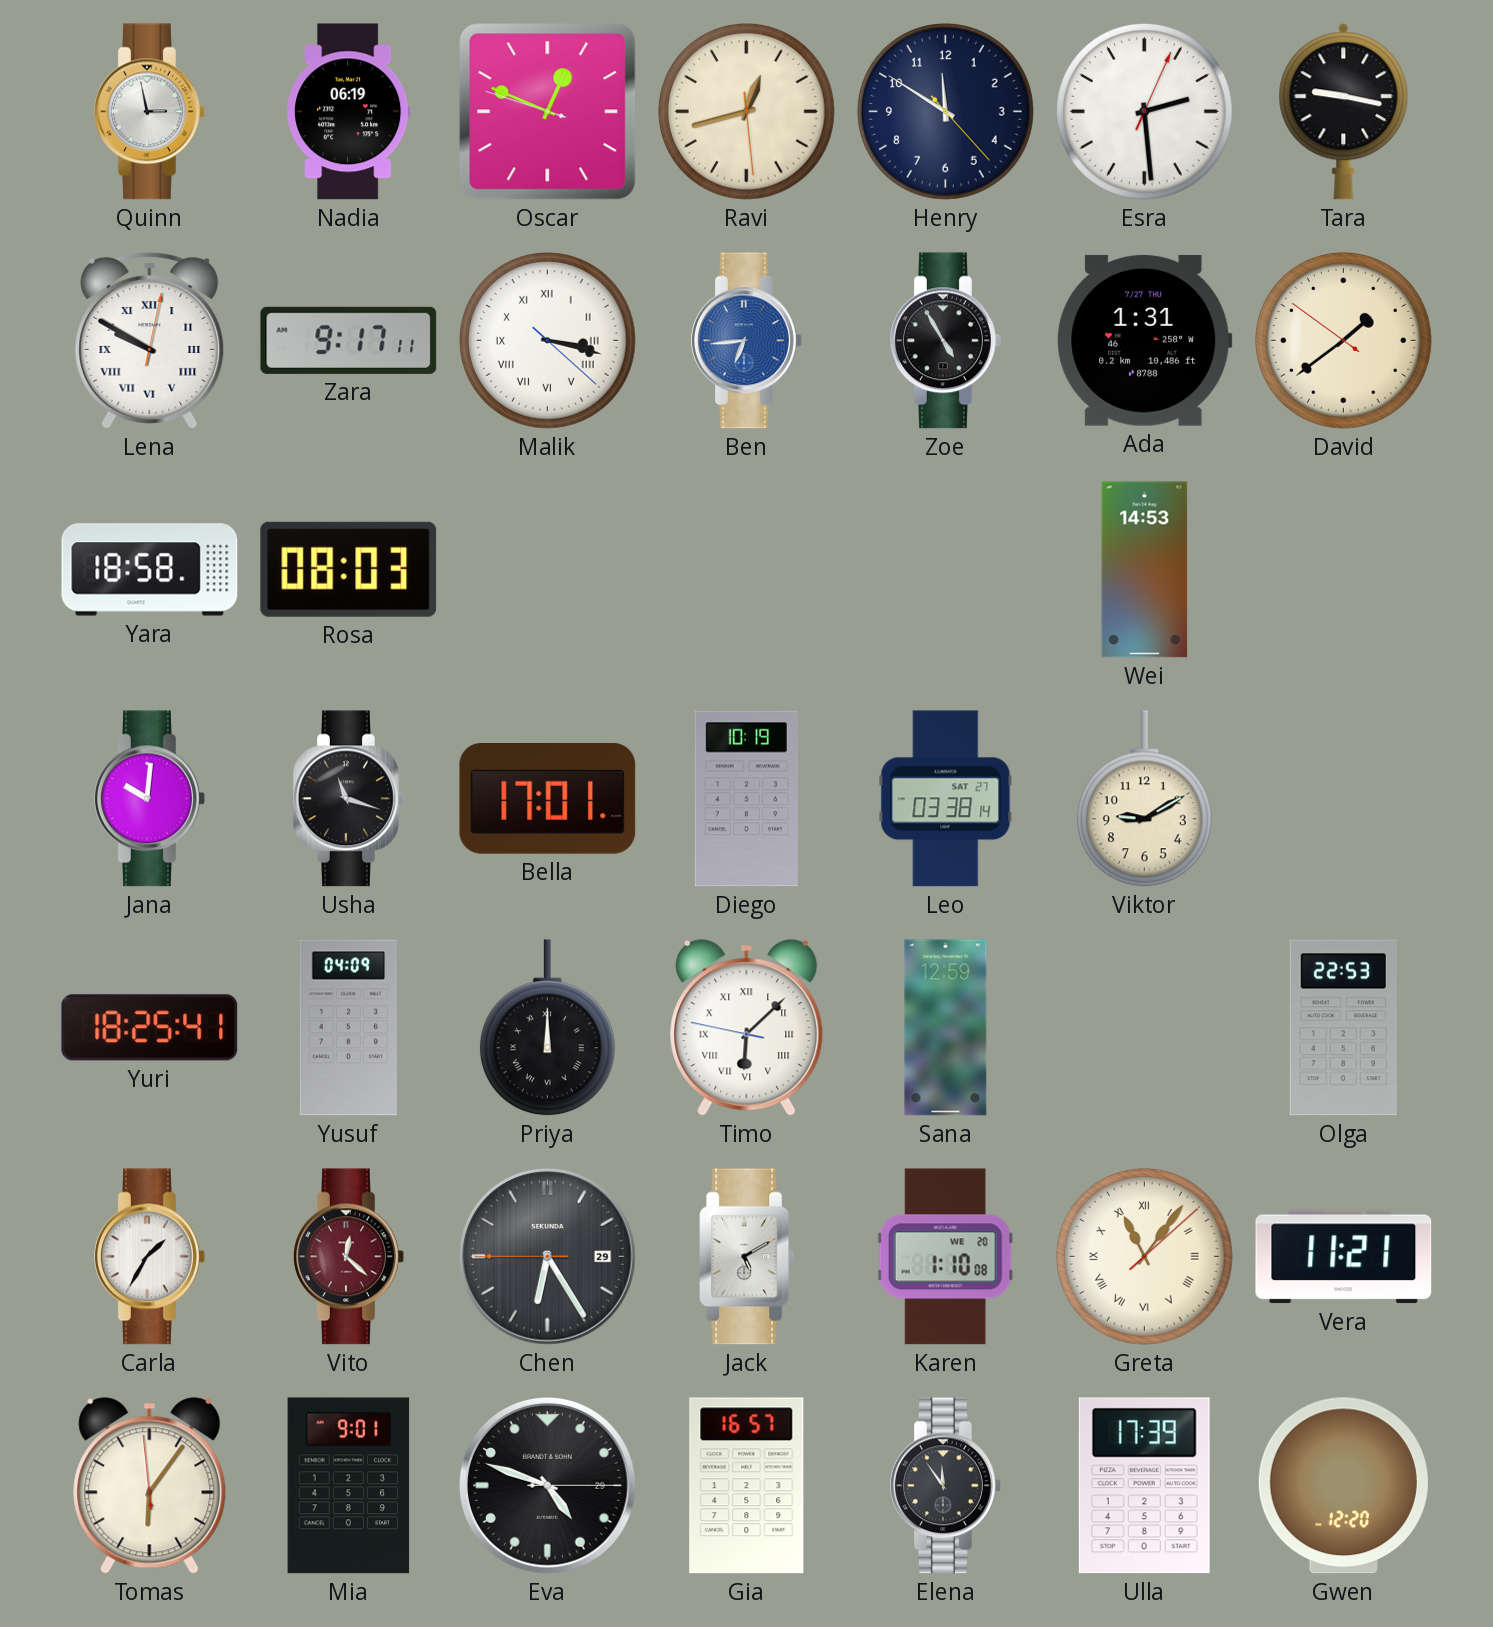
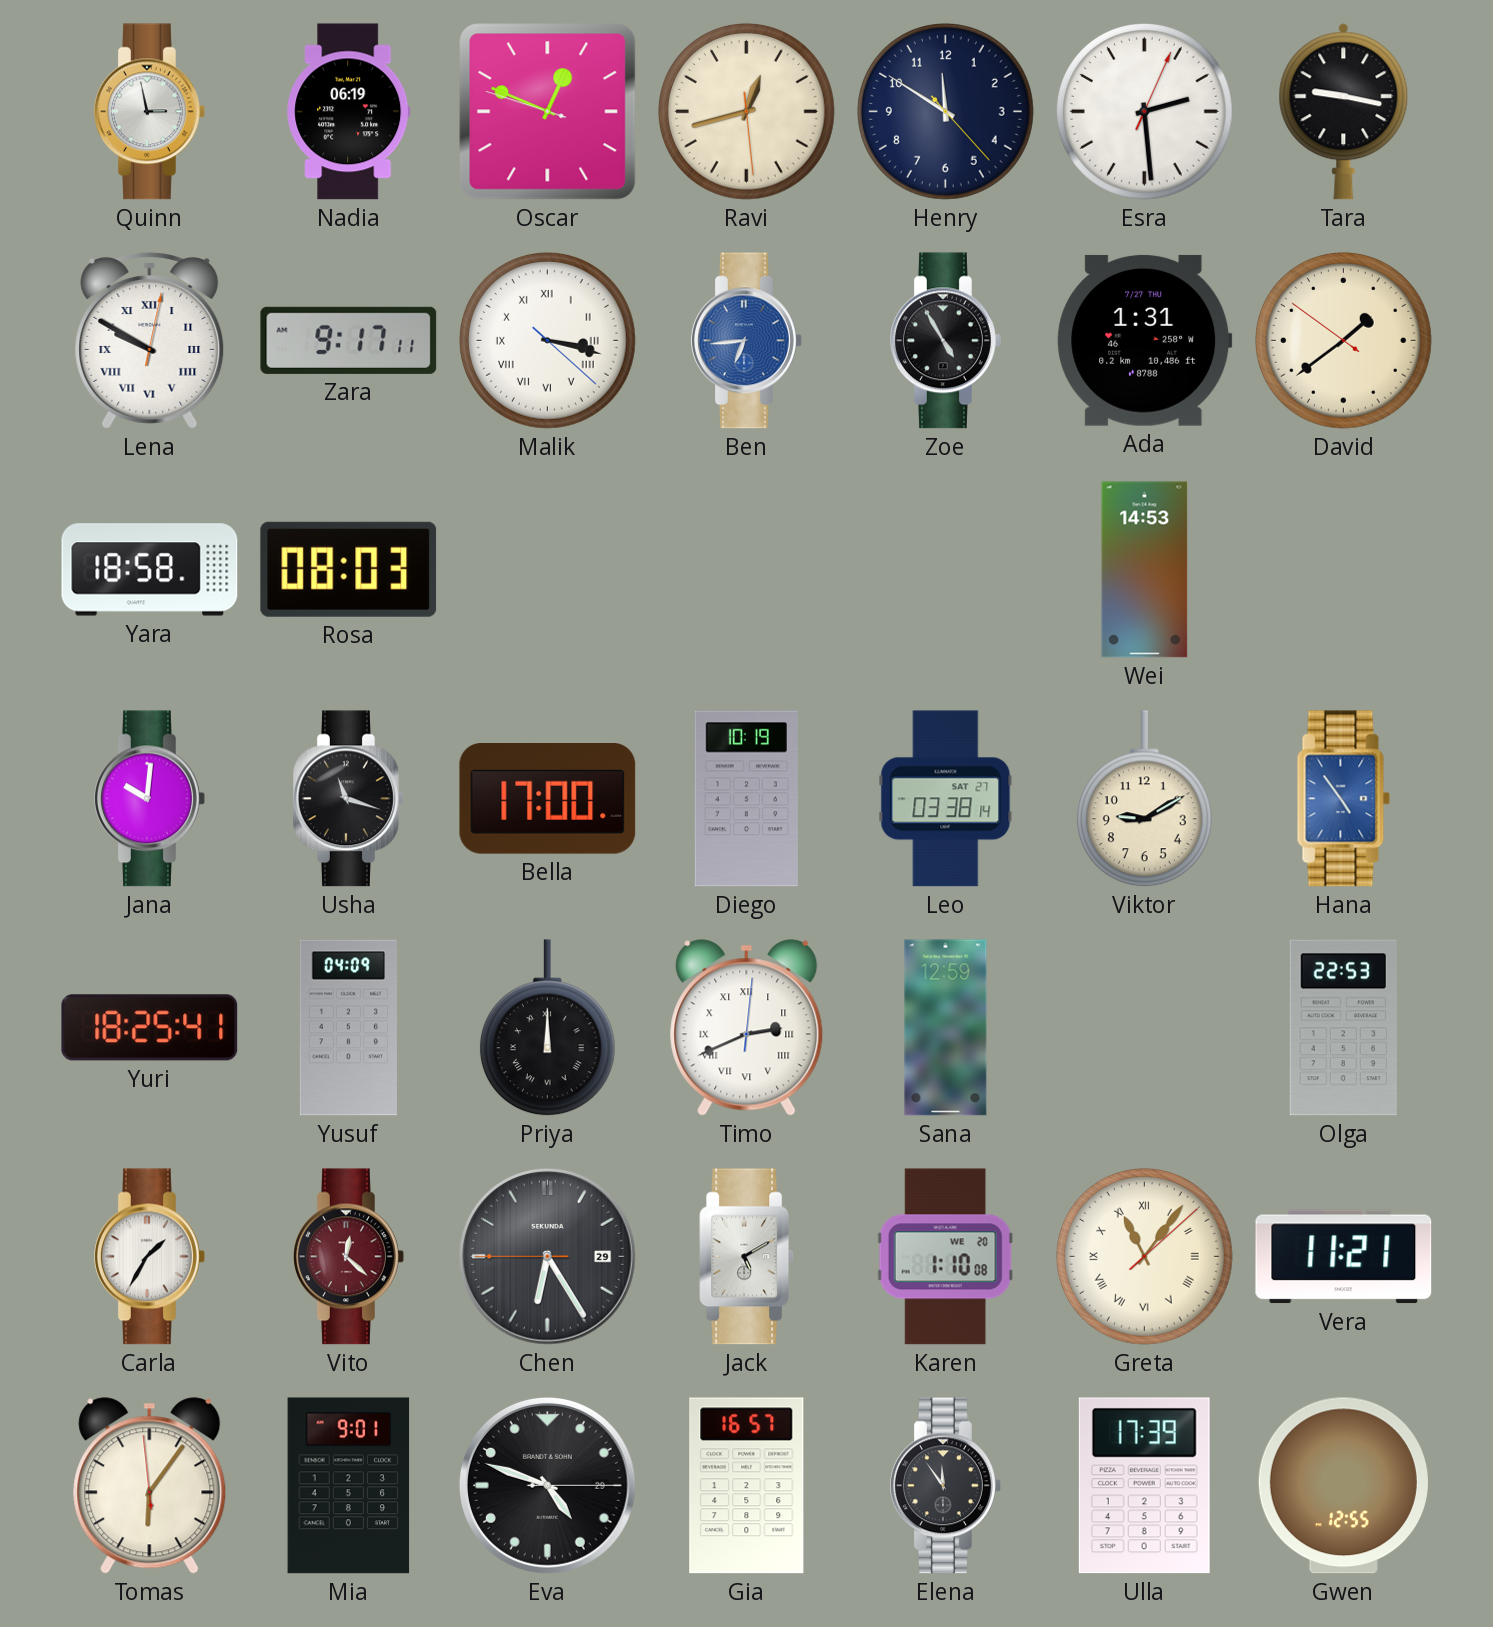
Bella: 17:01 -> 17:00
Hana: none -> 4:54
Timo: 6:07 -> 2:41
Gwen: 12:20 -> 12:55
